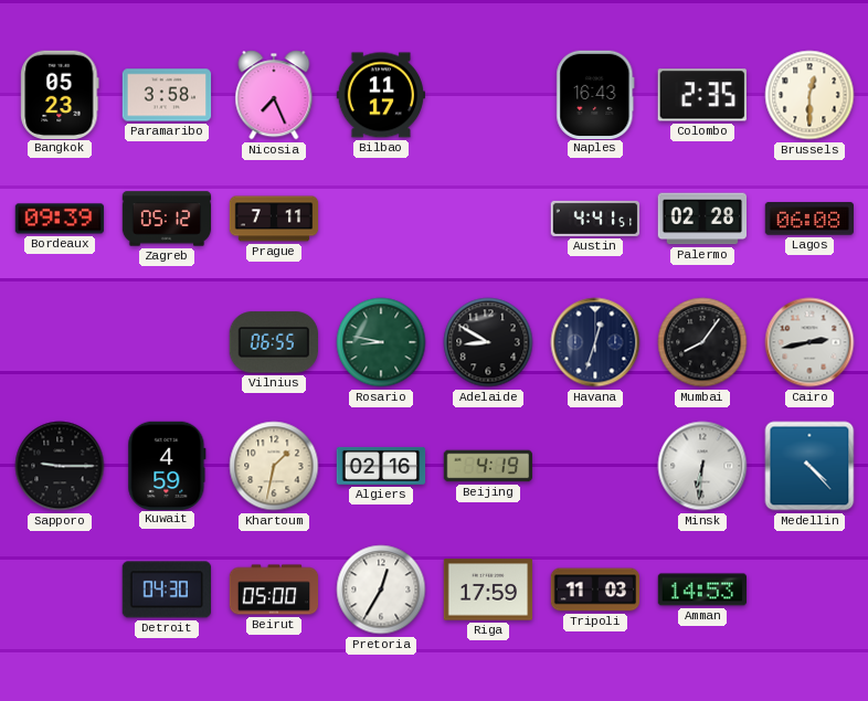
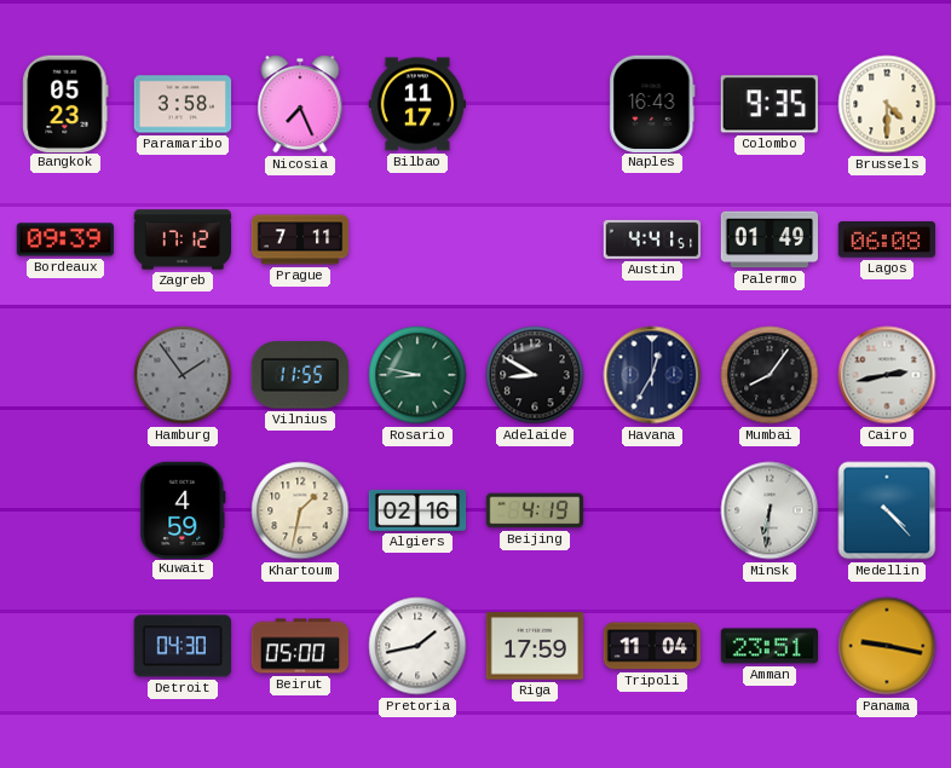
Colombo: 2:35 -> 9:35
Brussels: 12:30 -> 4:30
Zagreb: 05:12 -> 17:12
Palermo: 02:28 -> 01:49
Hamburg: none -> 1:54
Vilnius: 06:55 -> 11:55
Havana: 12:33 -> 12:35
Sapporo: 9:15 -> none
Pretoria: 12:35 -> 1:43
Tripoli: 11:03 -> 11:04
Amman: 14:53 -> 23:51
Panama: none -> 9:17
